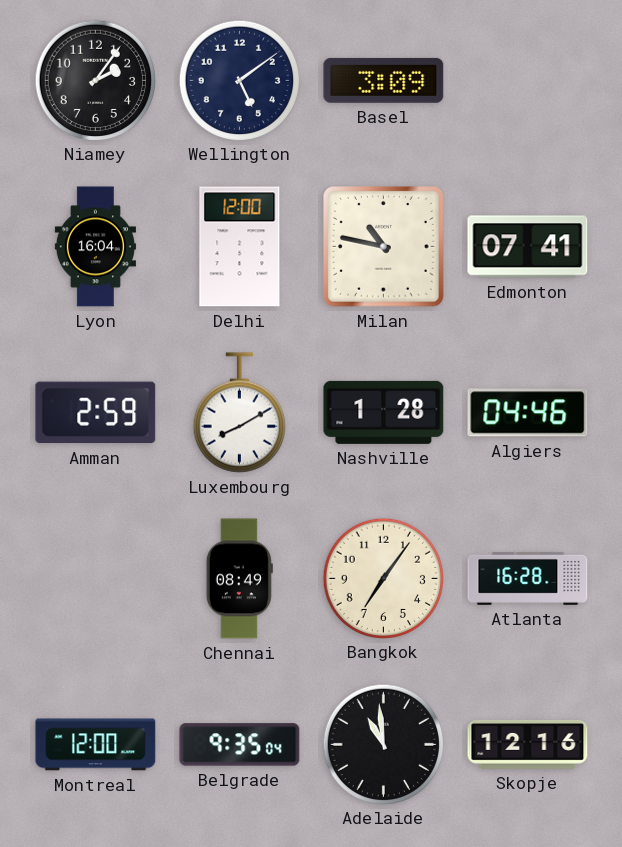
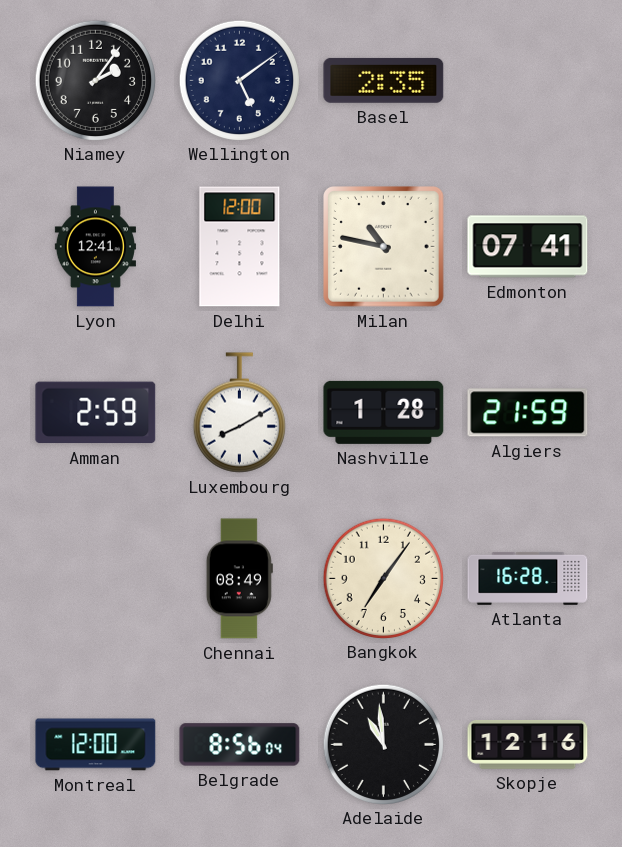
Basel: 3:09 -> 2:35
Lyon: 16:04 -> 12:41
Algiers: 04:46 -> 21:59
Belgrade: 9:35 -> 8:56
